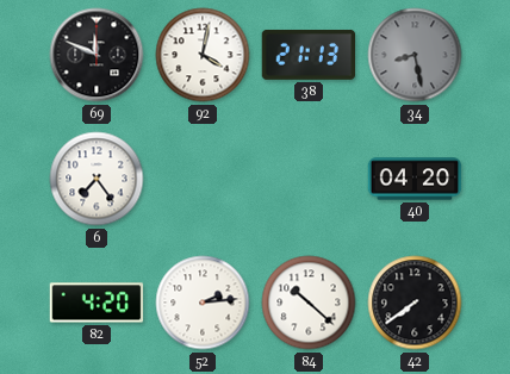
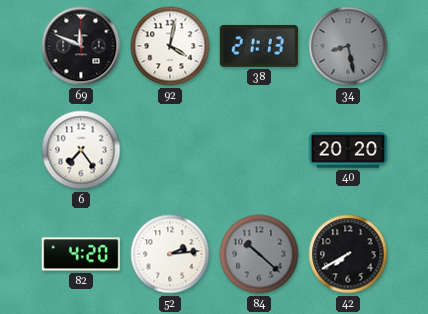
40: 04:20 -> 20:20
84 dial: white -> grey
42: 7:39 -> 7:40
